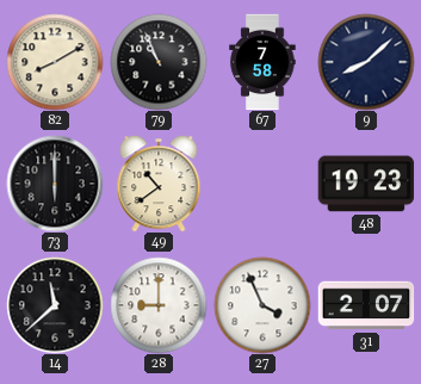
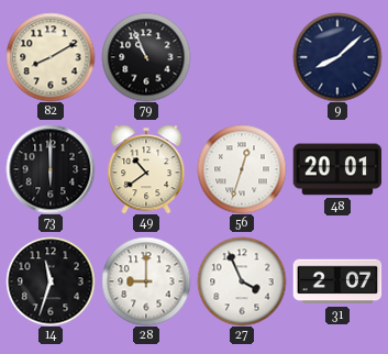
67: 7:58 -> none
56: none -> 12:33
48: 19:23 -> 20:01
14: 11:38 -> 11:33
